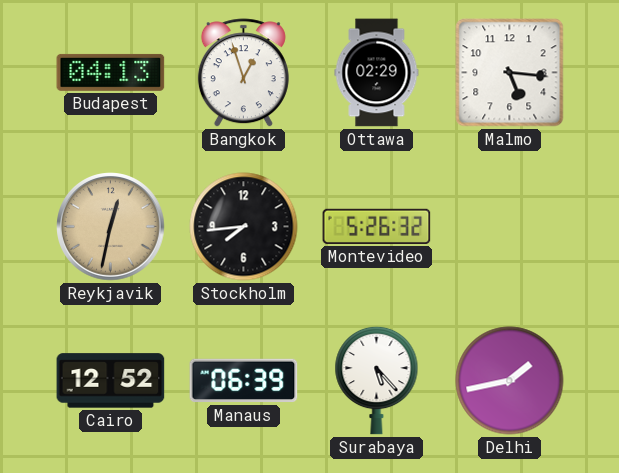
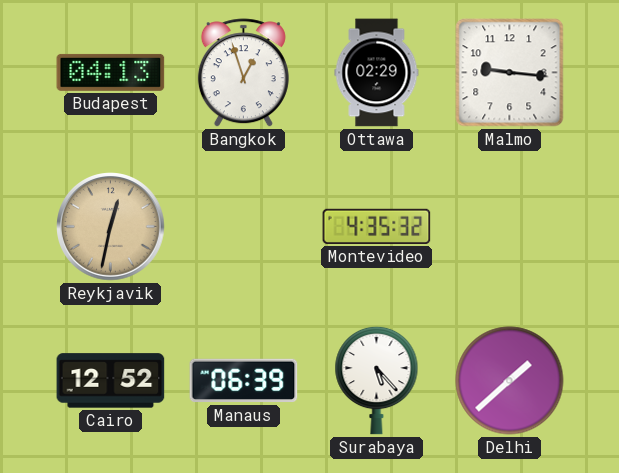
Malmo: 5:16 -> 9:16
Stockholm: 7:44 -> none
Montevideo: 5:26 -> 4:35
Delhi: 1:43 -> 1:38
